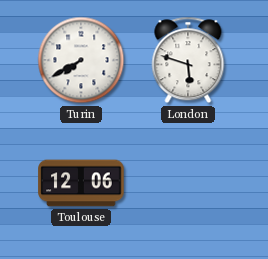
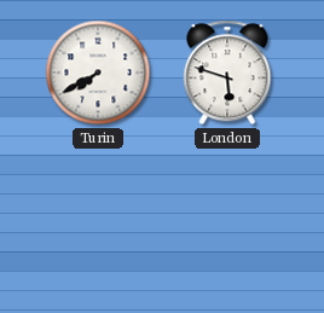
Toulouse: 12:06 -> none
